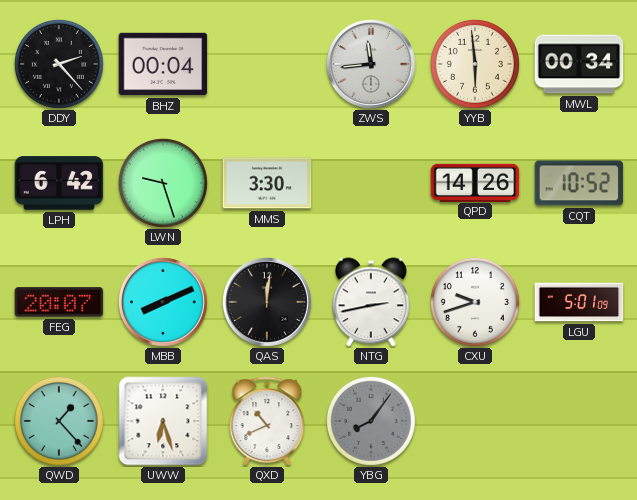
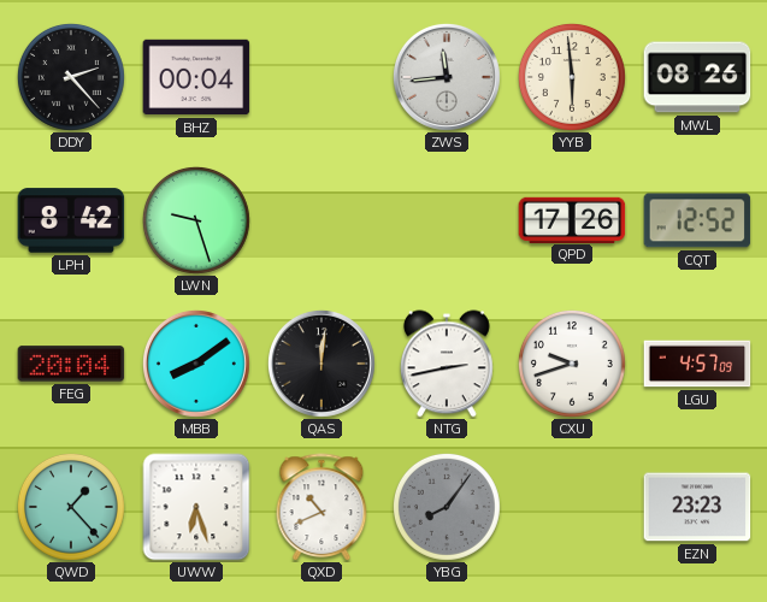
MWL: 00:34 -> 08:26
LPH: 6:42 -> 8:42
MMS: 3:30 -> none
QPD: 14:26 -> 17:26
CQT: 10:52 -> 12:52
FEG: 20:07 -> 20:04
MBB: 8:11 -> 8:09
LGU: 5:01 -> 4:57
EZN: none -> 23:23
